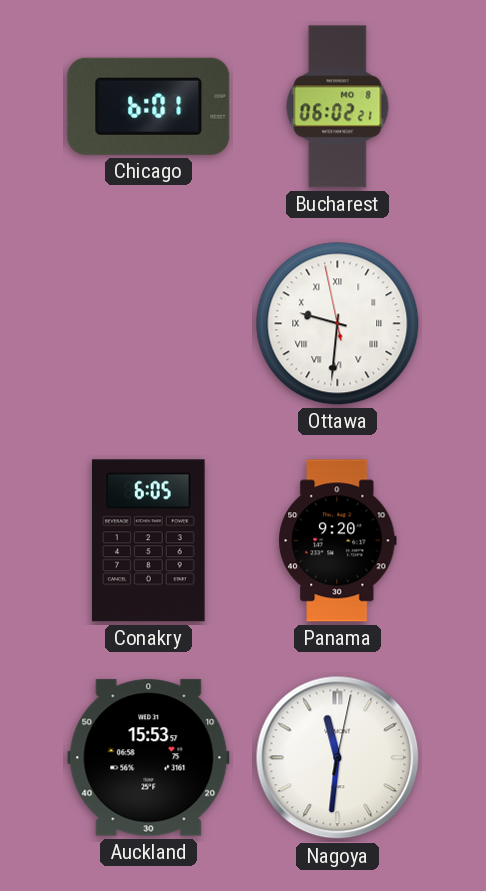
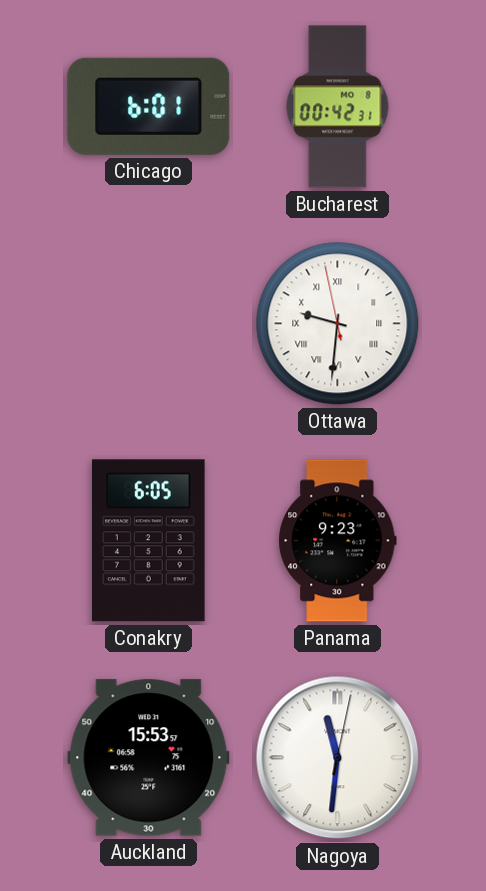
Bucharest: 06:02 -> 00:42
Panama: 9:20 -> 9:23
